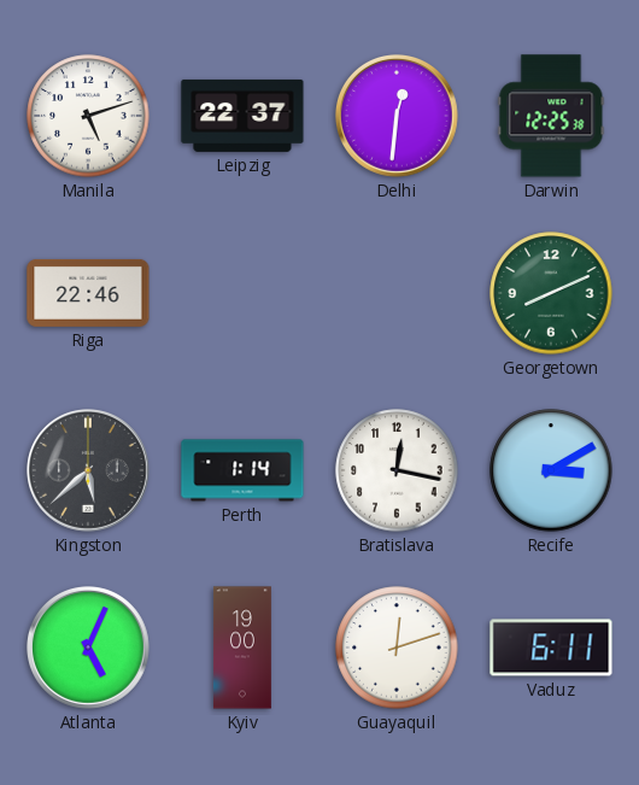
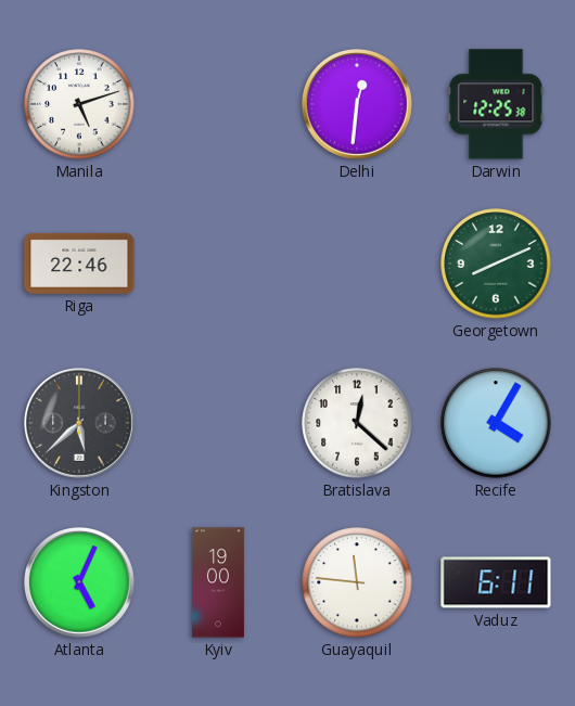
Leipzig: 22:37 -> none
Perth: 1:14 -> none
Bratislava: 12:17 -> 12:22
Recife: 3:10 -> 4:05
Guayaquil: 12:12 -> 11:46
